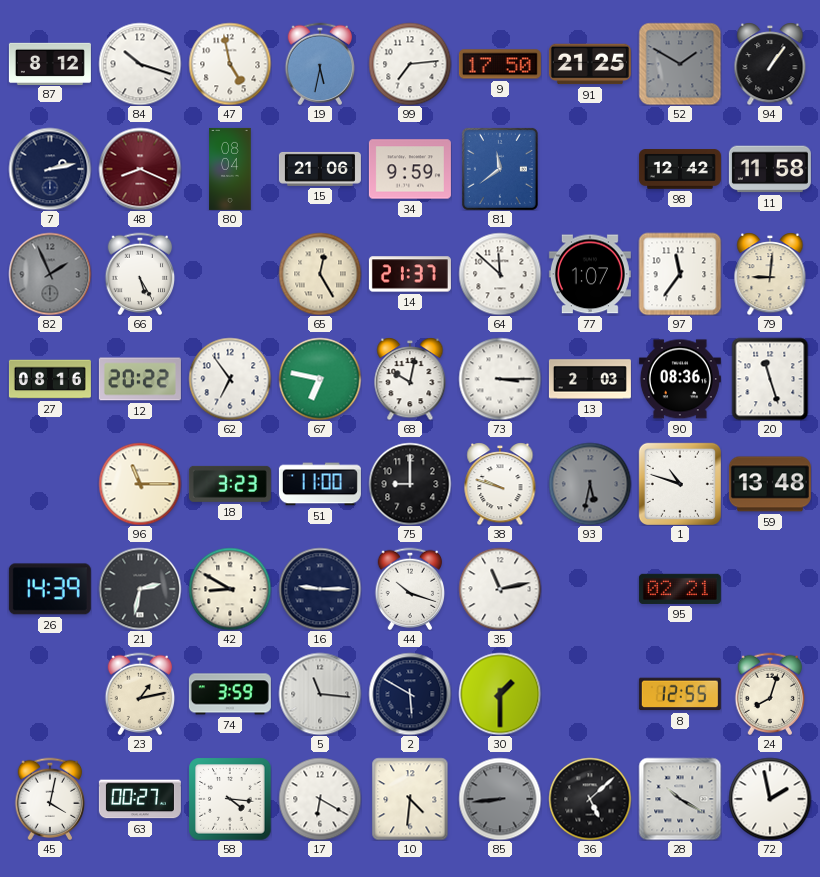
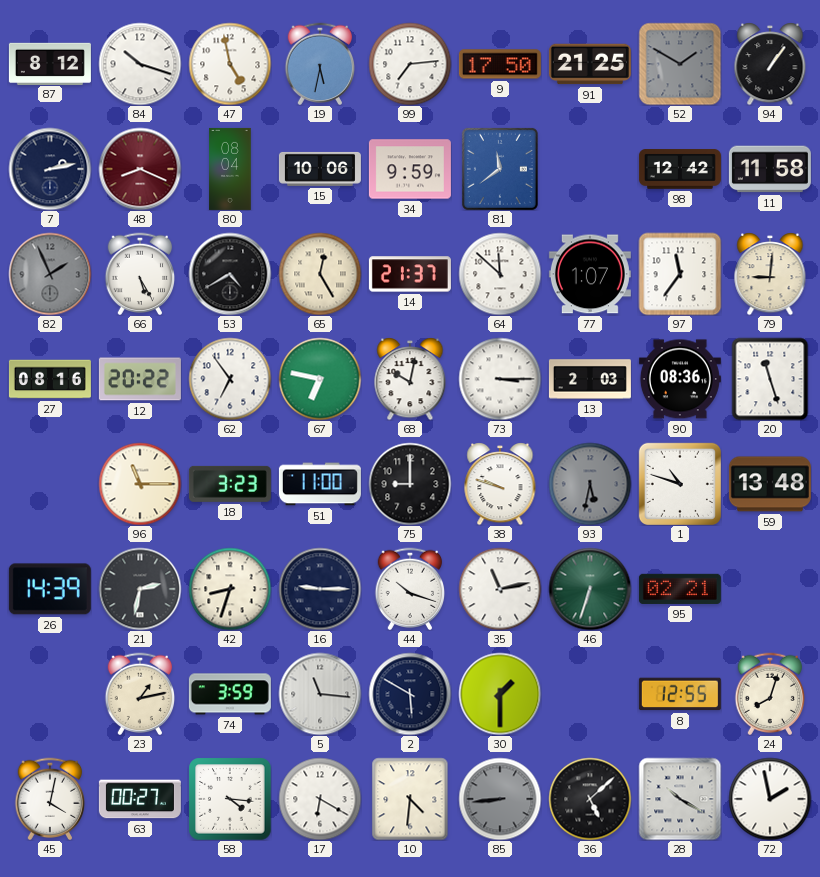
15: 21:06 -> 10:06
53: none -> 4:40
42: 8:50 -> 8:33
46: none -> 6:33
